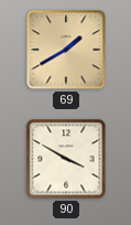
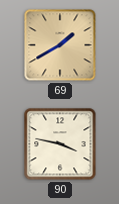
90: 3:50 -> 3:47
